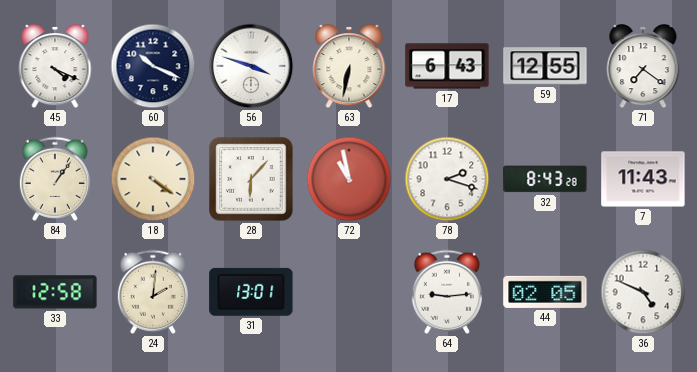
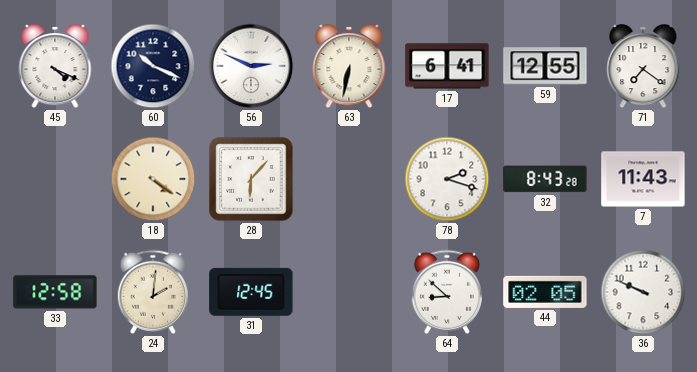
56: 3:48 -> 2:49
17: 6:43 -> 6:41
84: 1:06 -> none
72: 10:58 -> none
31: 13:01 -> 12:45
64: 9:14 -> 8:52
36: 4:49 -> 9:49
